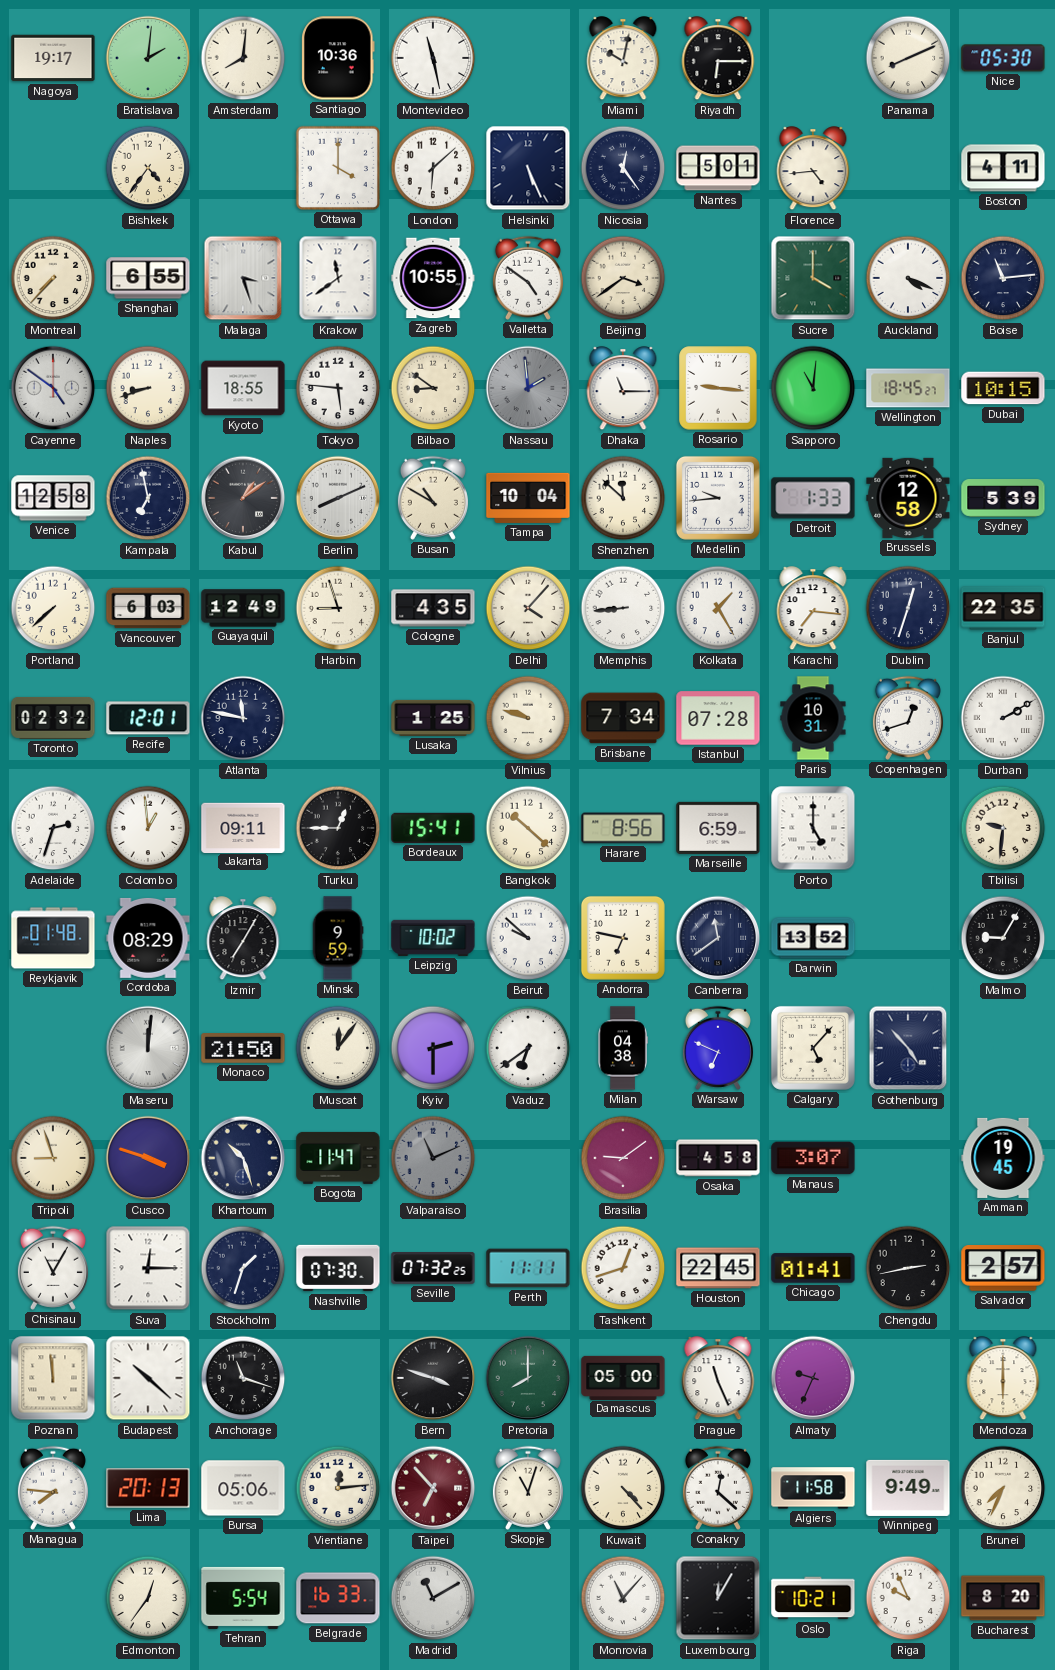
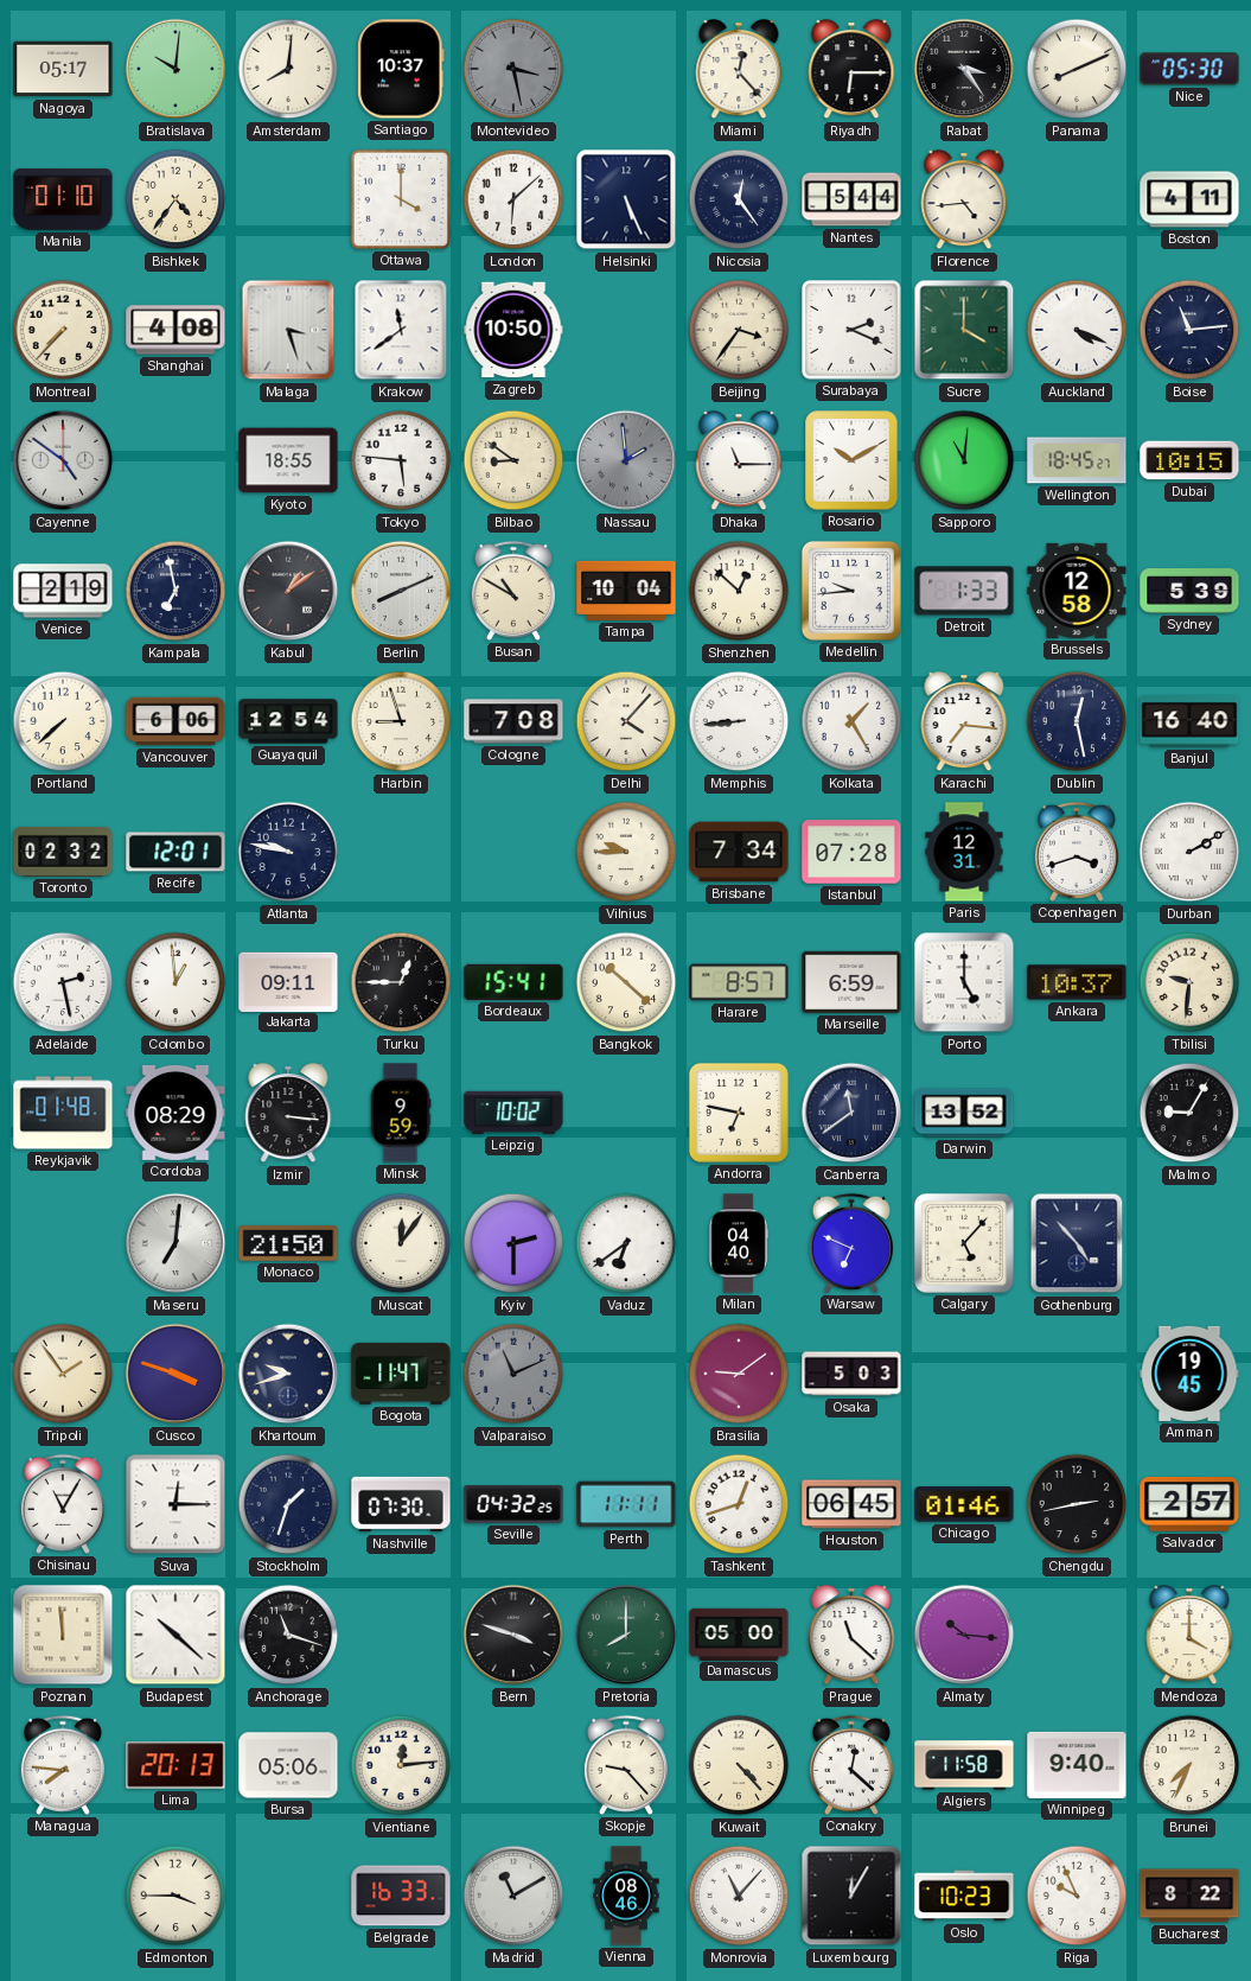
Nagoya: 19:17 -> 05:17
Bratislava: 2:01 -> 10:01
Santiago: 10:36 -> 10:37
Montevideo: 11:28 -> 3:28
Montevideo dial: white -> grey
Miami: 10:02 -> 12:23
Rabat: none -> 3:24
Manila: none -> 01:10
Nantes: 5:01 -> 5:44
Shanghai: 6:55 -> 4:08
Zagreb: 10:55 -> 10:50
Valletta: 4:51 -> none
Beijing: 3:39 -> 3:36
Surabaya: none -> 2:19
Naples: 8:42 -> none
Rosario: 9:16 -> 10:10
Venice: 12:58 -> 2:19
Shenzhen: 11:52 -> 12:52
Vancouver: 6:03 -> 6:06
Guayaquil: 12:49 -> 12:54
Cologne: 4:35 -> 7:08
Dublin: 12:33 -> 12:28
Banjul: 22:35 -> 16:40
Atlanta: 11:47 -> 9:47
Lusaka: 1:25 -> none
Vilnius: 9:48 -> 9:45
Paris: 10:31 -> 12:31
Copenhagen: 12:42 -> 3:42
Adelaide: 2:33 -> 2:28
Harare: 8:56 -> 8:57
Ankara: none -> 10:37
Izmir: 7:05 -> 3:16
Beirut: 9:52 -> none
Maseru: 12:01 -> 7:01
Milan: 04:38 -> 04:40
Tripoli: 8:57 -> 1:54
Khartoum: 10:27 -> 9:42
Osaka: 4:58 -> 5:03
Manaus: 3:07 -> none
Seville: 07:32 -> 04:32
Houston: 22:45 -> 06:45
Chicago: 01:41 -> 01:46
Prague: 11:26 -> 11:22
Almaty: 9:34 -> 10:16
Mendoza: 6:00 -> 4:00
Taipei: 6:53 -> none
Skopje: 11:03 -> 9:23
Winnipeg: 9:49 -> 9:40
Edmonton: 12:36 -> 3:45
Tehran: 5:54 -> none
Vienna: none -> 08:46
Oslo: 10:21 -> 10:23
Bucharest: 8:20 -> 8:22
